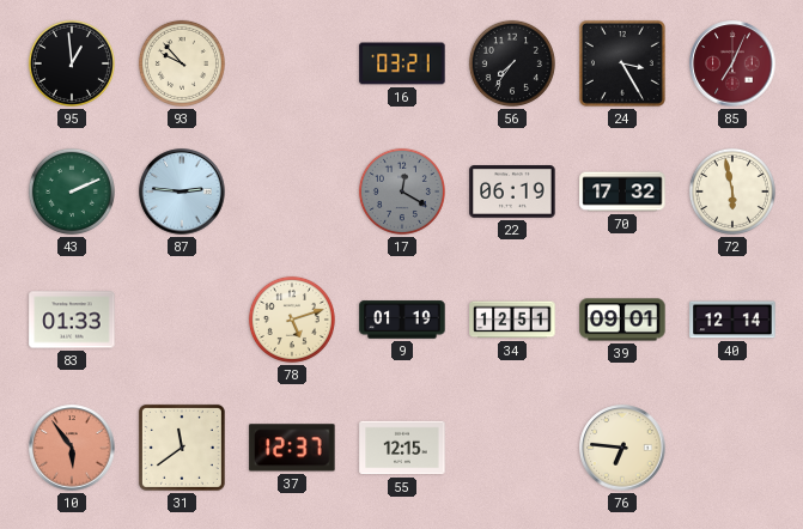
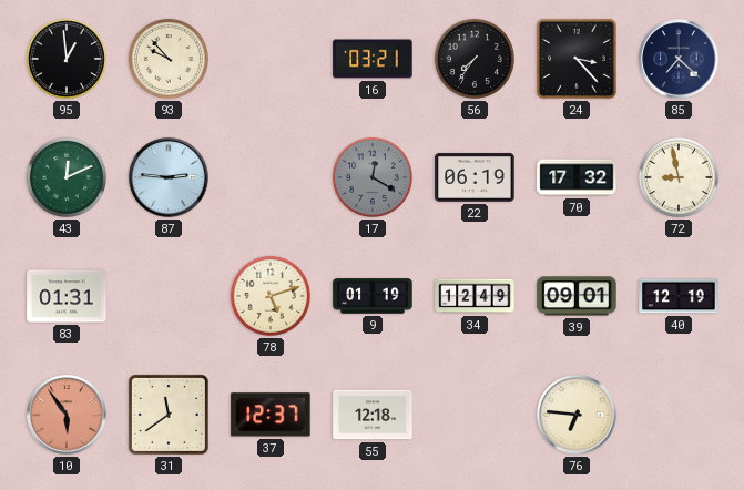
24: 3:25 -> 3:23
85: 7:04 -> 7:22
85 dial: burgundy -> navy
43: 2:11 -> 12:11
72: 5:58 -> 8:58
83: 01:33 -> 01:31
34: 12:51 -> 12:49
40: 12:14 -> 12:19
55: 12:15 -> 12:18
